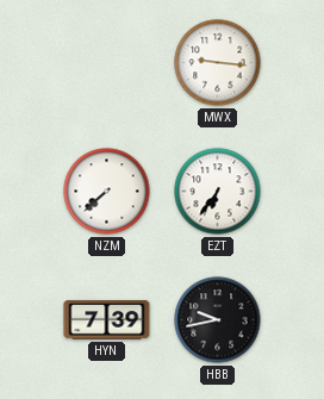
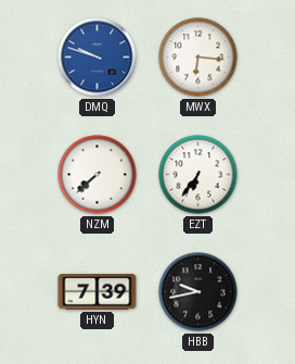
DMQ: none -> 9:48
MWX: 9:16 -> 6:16
